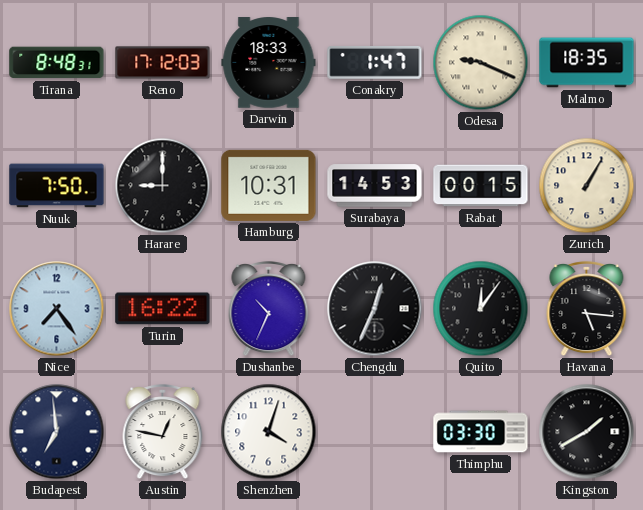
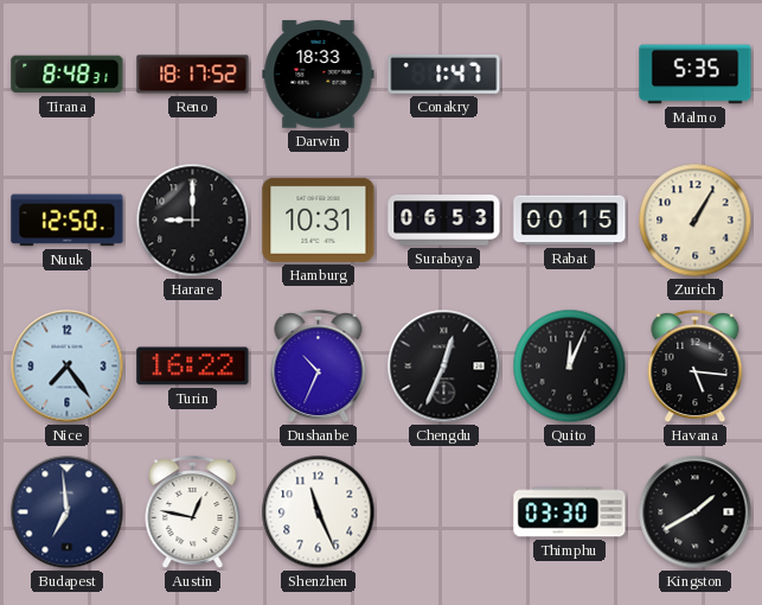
Reno: 17:12 -> 18:17
Odesa: 9:19 -> none
Malmo: 18:35 -> 5:35
Nuuk: 7:50 -> 12:50
Surabaya: 14:53 -> 06:53
Quito: 12:06 -> 12:04
Shenzhen: 4:03 -> 11:26
